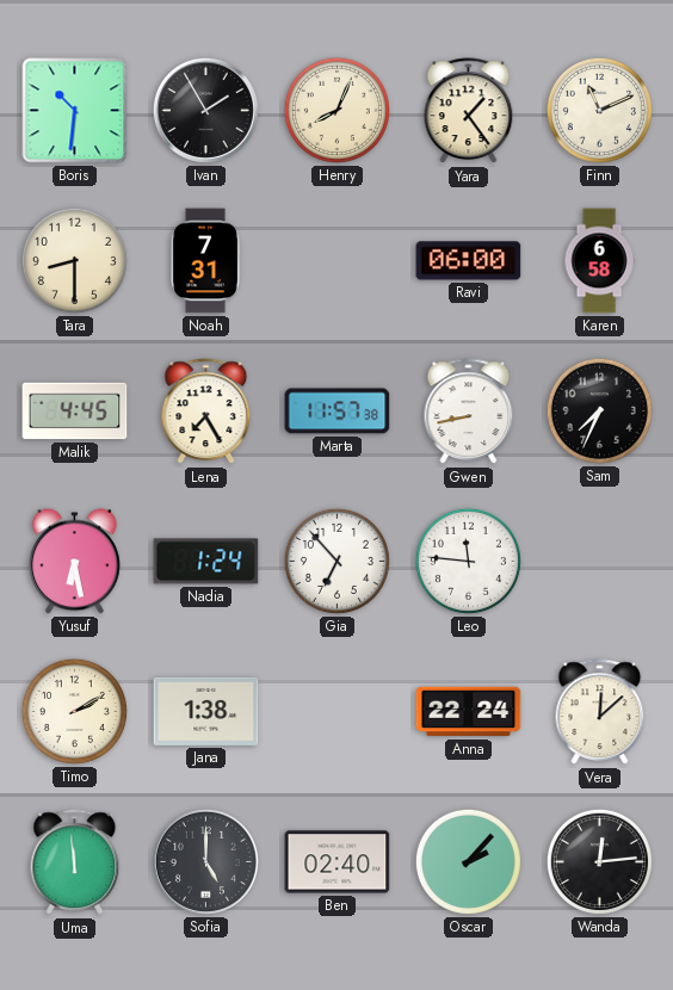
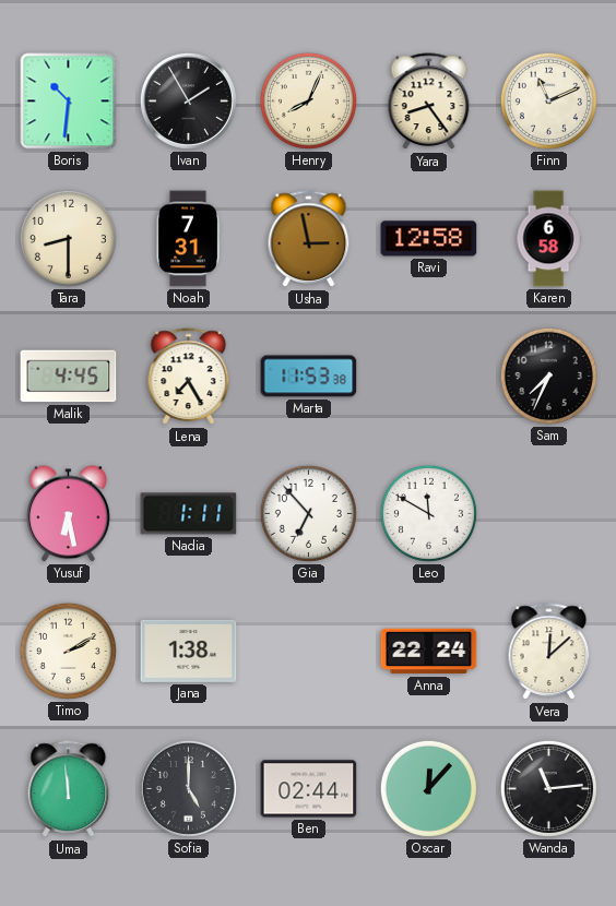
Yara: 1:24 -> 8:24
Usha: none -> 2:58
Ravi: 06:00 -> 12:58
Marta: 11:57 -> 11:53
Gwen: 8:43 -> none
Nadia: 1:24 -> 1:11
Leo: 11:46 -> 11:50
Ben: 02:40 -> 02:44
Oscar: 2:07 -> 12:07
Wanda: 12:14 -> 11:14
